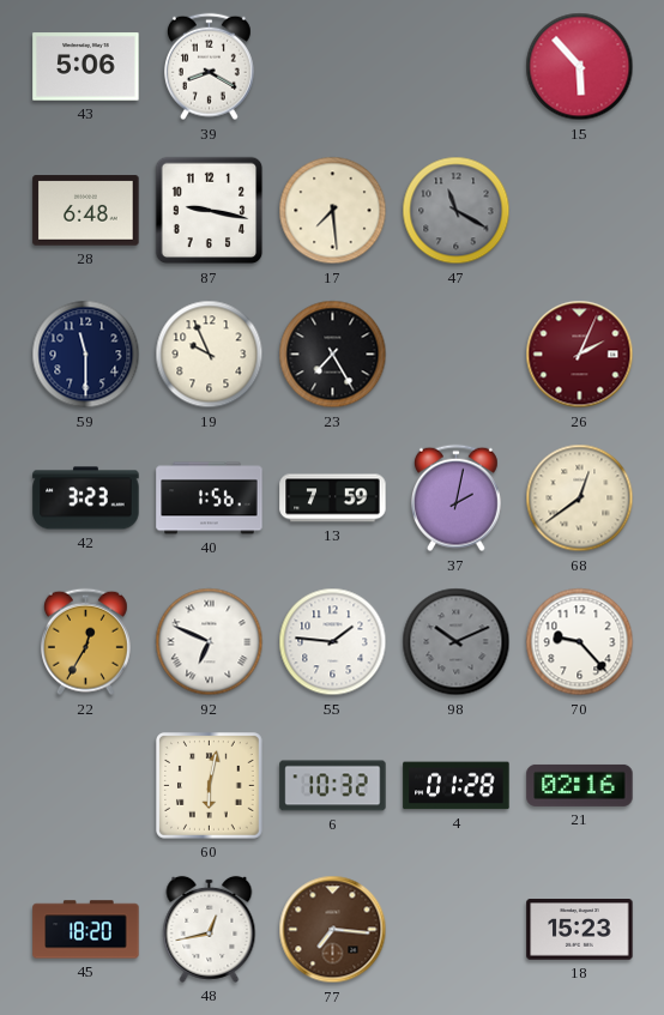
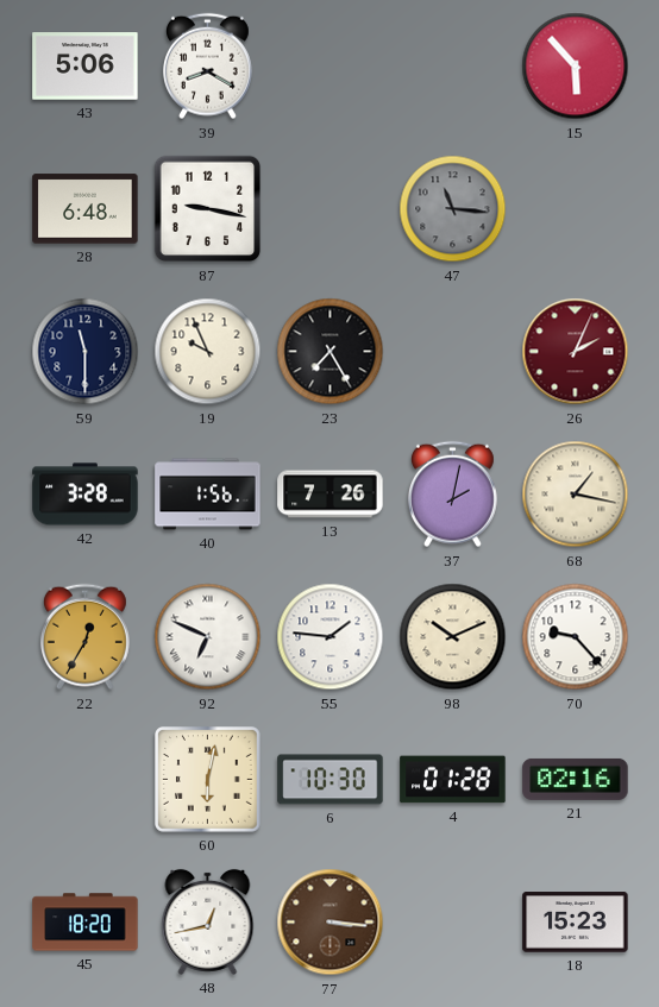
17: 7:29 -> none
47: 11:20 -> 11:16
42: 3:23 -> 3:28
13: 7:59 -> 7:26
68: 12:39 -> 1:17
98 dial: grey -> cream
6: 10:32 -> 10:30
77: 7:16 -> 3:16
